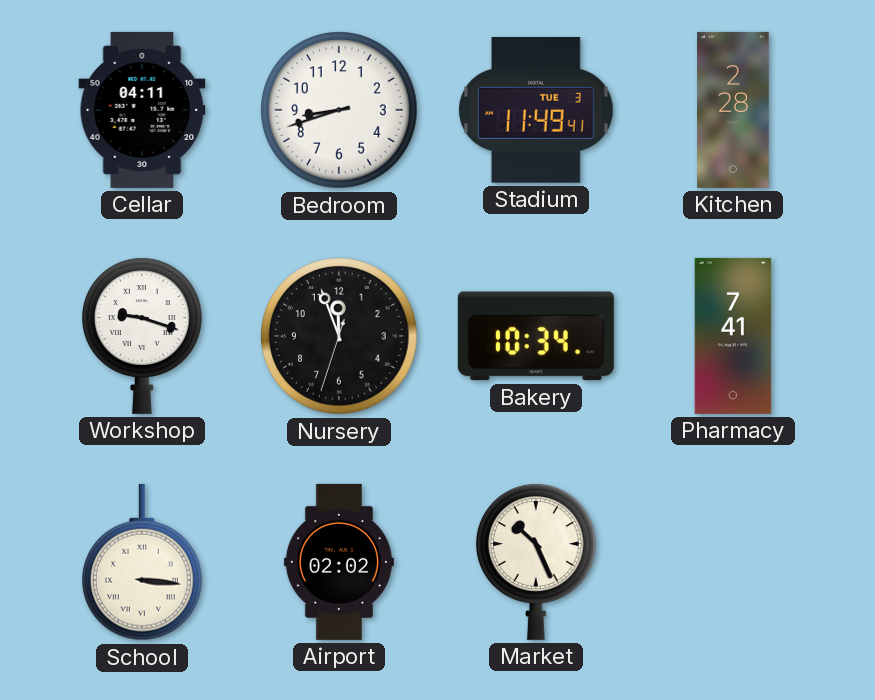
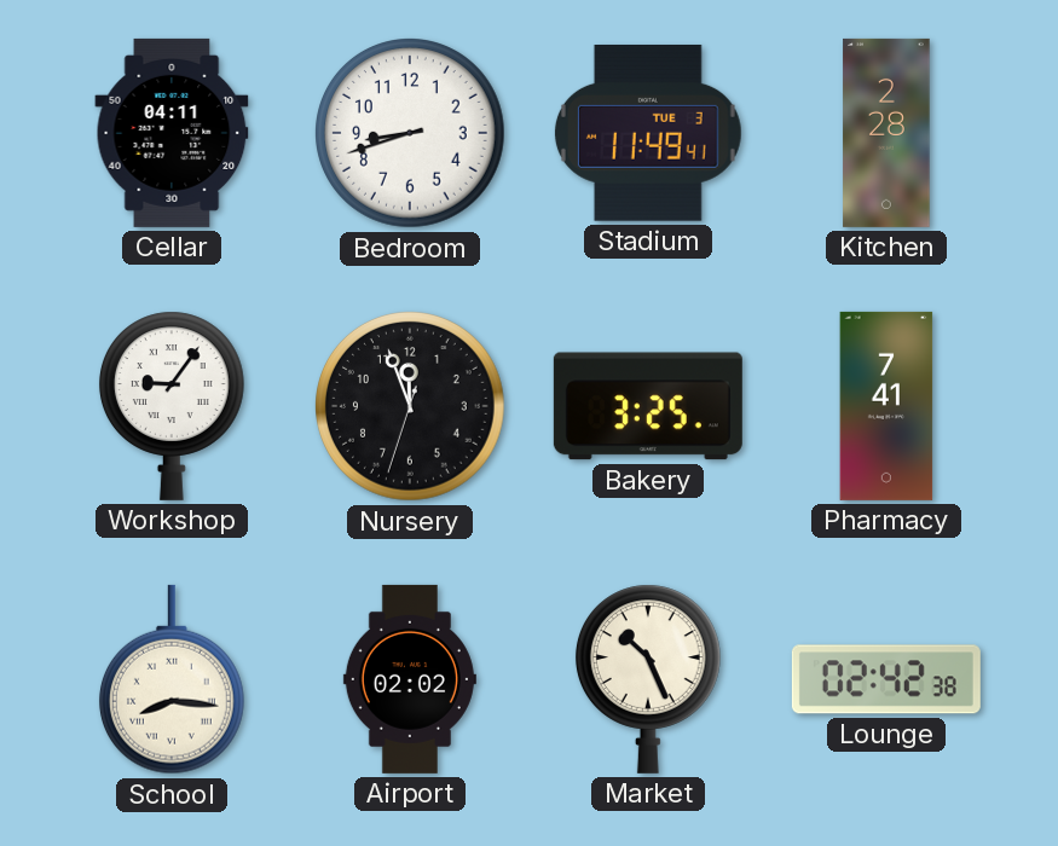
Workshop: 9:18 -> 9:06
Bakery: 10:34 -> 3:25
School: 3:16 -> 8:16
Lounge: none -> 02:42
